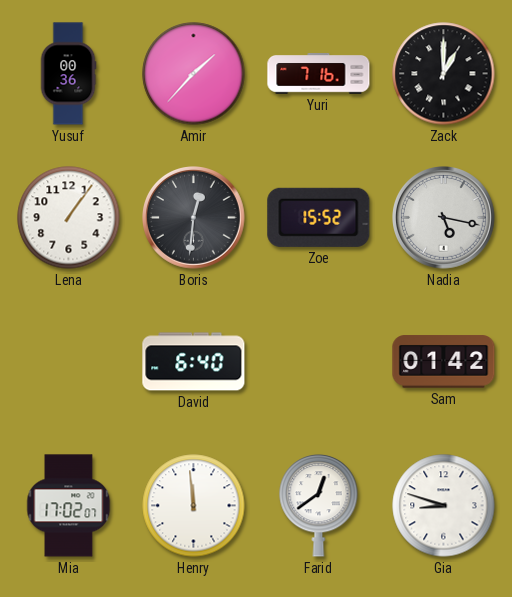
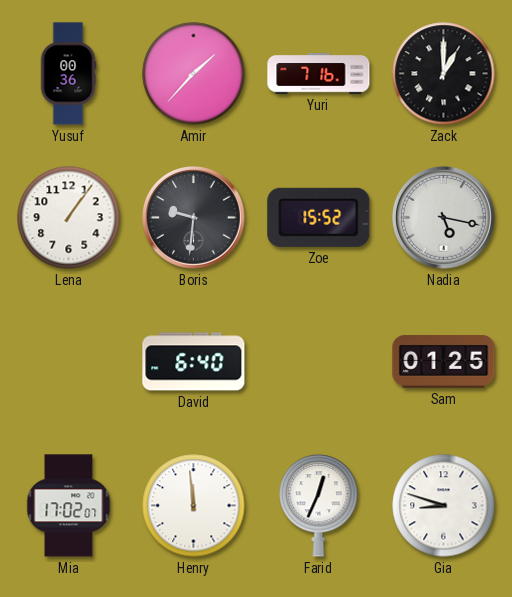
Boris: 12:31 -> 9:31
Sam: 01:42 -> 01:25
Farid: 12:39 -> 12:34
